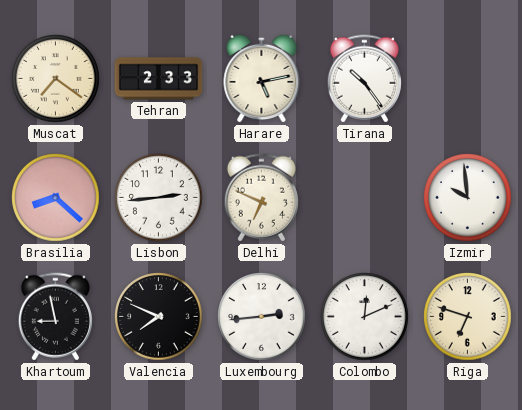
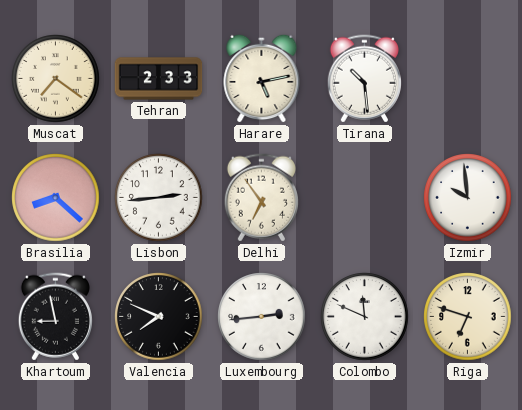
Tirana: 10:24 -> 10:29
Delhi: 6:49 -> 6:54
Colombo: 12:11 -> 11:49
